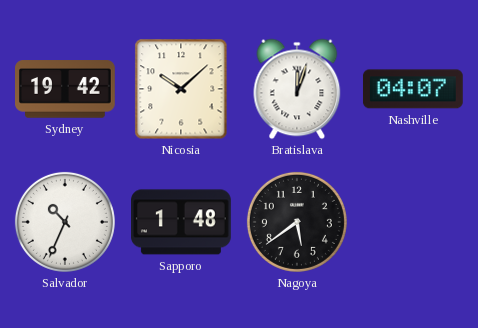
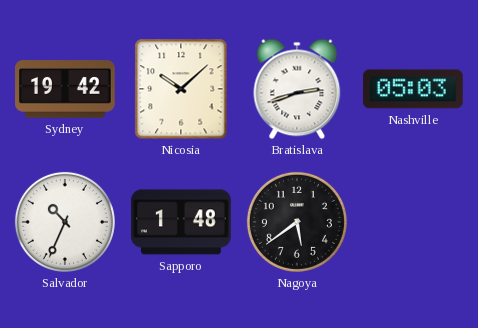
Bratislava: 12:03 -> 2:42
Nashville: 04:07 -> 05:03
